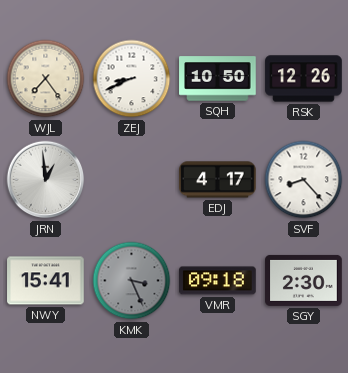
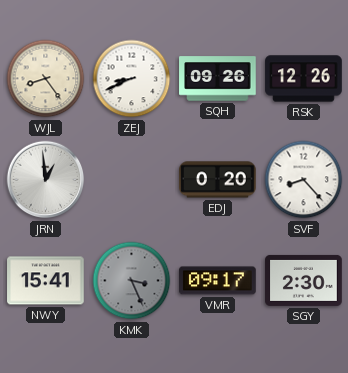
WJL: 7:24 -> 8:24
SQH: 10:50 -> 09:26
EDJ: 4:17 -> 0:20
VMR: 09:18 -> 09:17
